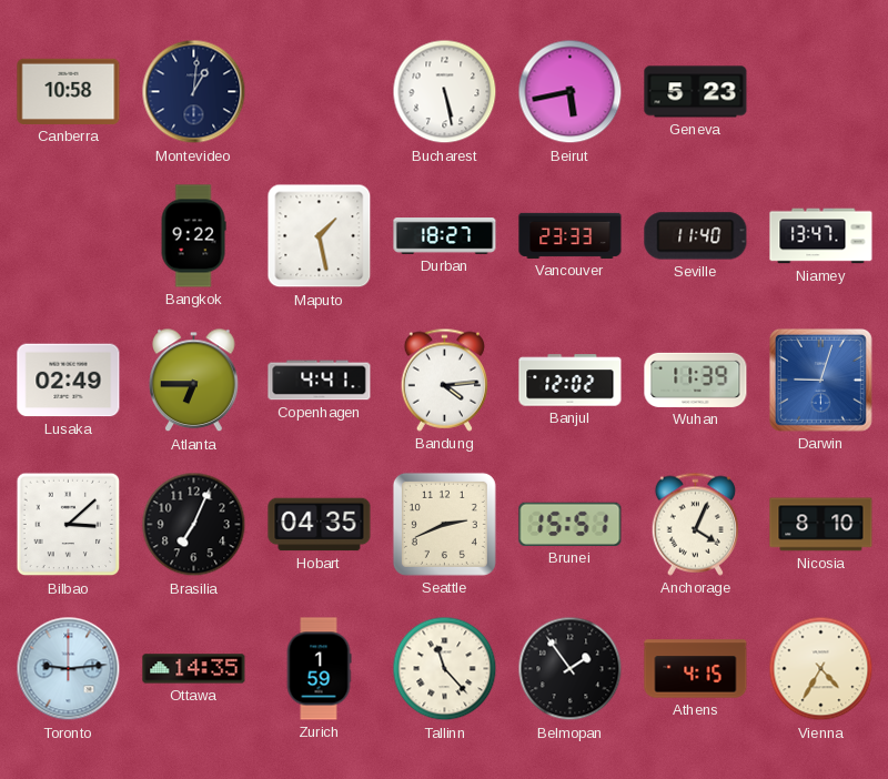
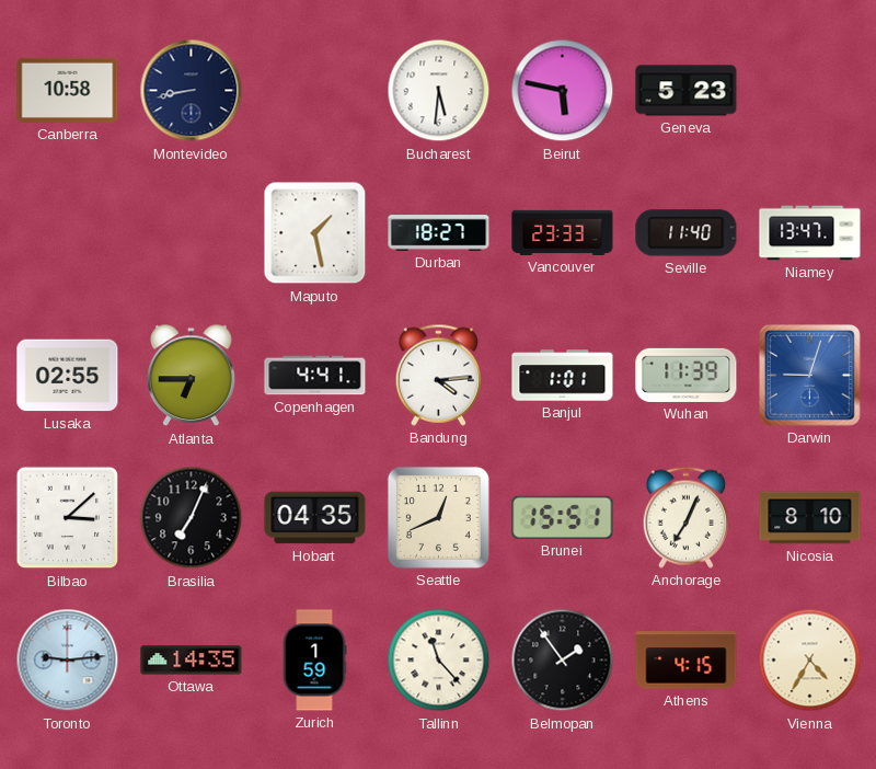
Montevideo: 1:01 -> 8:43
Bucharest: 5:28 -> 5:31
Beirut: 5:43 -> 5:47
Bangkok: 9:22 -> none
Lusaka: 02:49 -> 02:55
Banjul: 12:02 -> 1:01
Seattle: 2:41 -> 12:41
Anchorage: 4:04 -> 7:04
